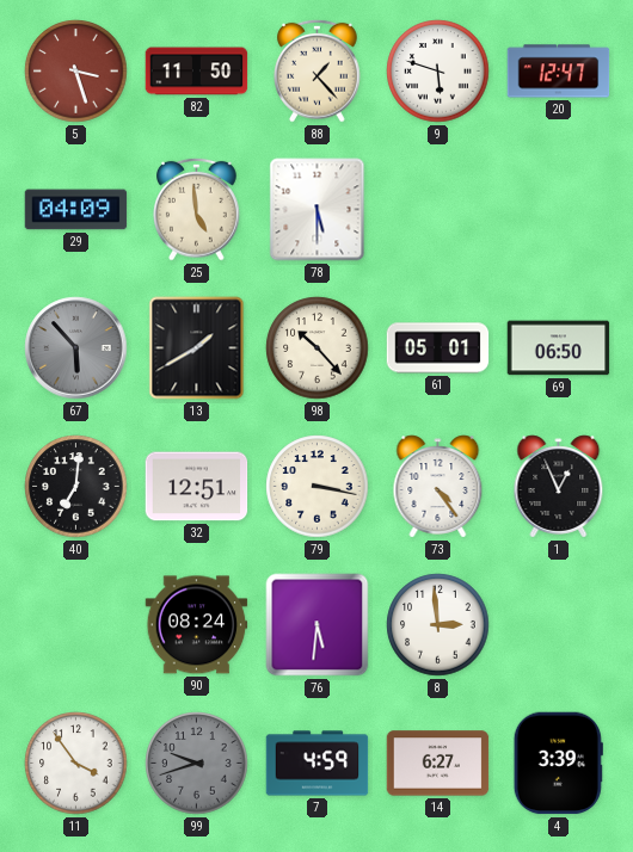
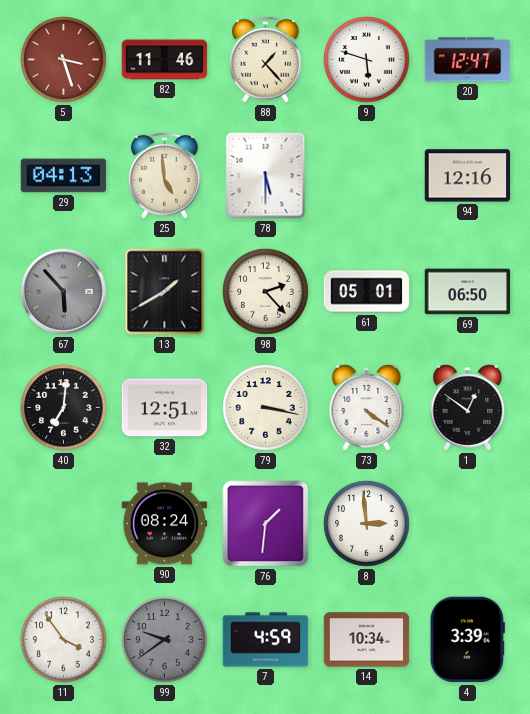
82: 11:50 -> 11:46
29: 04:09 -> 04:13
94: none -> 12:16
98: 10:23 -> 2:23
73: 4:24 -> 4:21
1: 12:56 -> 12:51
76: 5:31 -> 1:31
99: 9:42 -> 9:39
14: 6:27 -> 10:34
